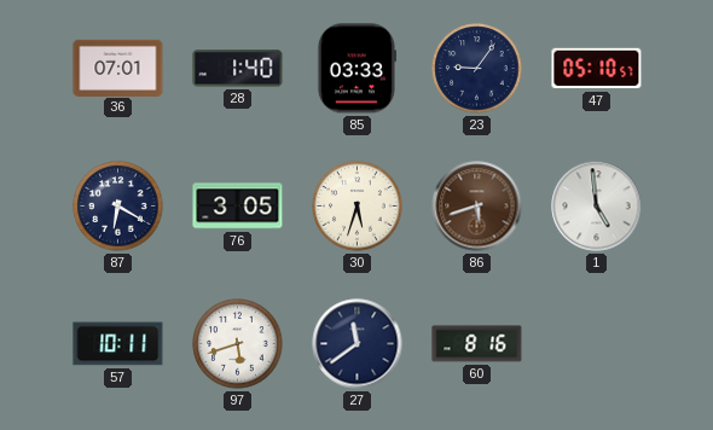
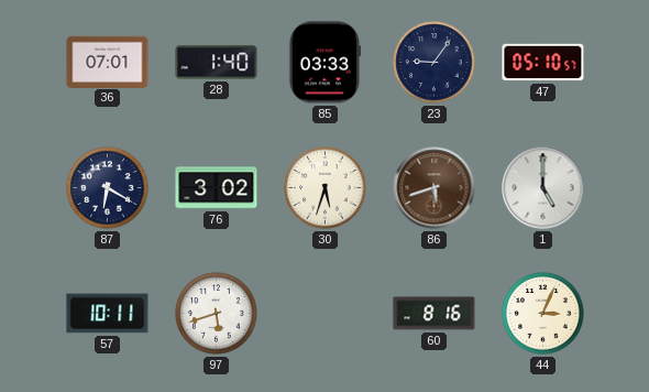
76: 3:05 -> 3:02
1: 4:59 -> 5:00
27: 11:39 -> none
44: none -> 3:04
